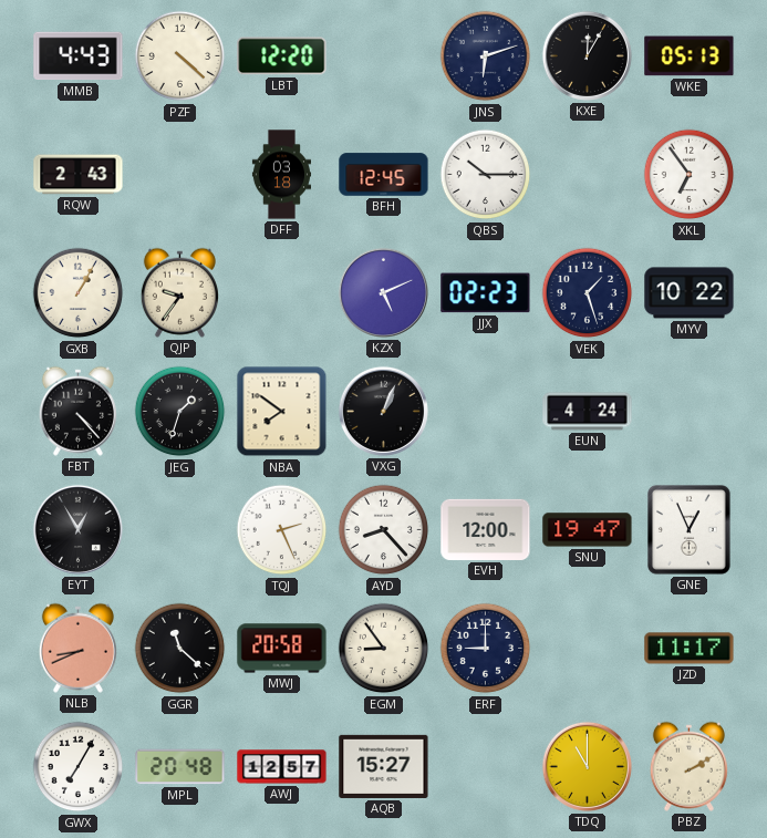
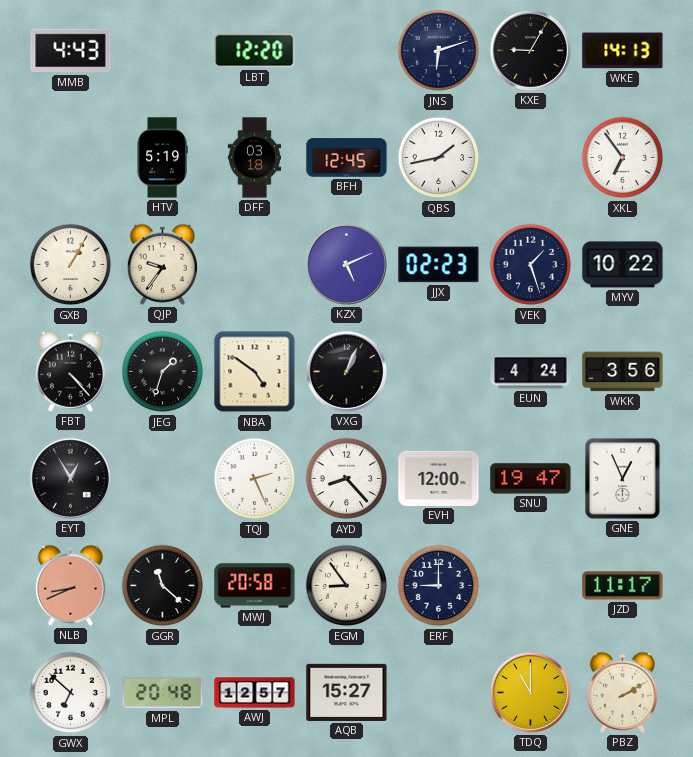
PZF: 4:22 -> none
KXE: 12:05 -> 9:05
WKE: 05:13 -> 14:13
RQW: 2:43 -> none
HTV: none -> 5:19
QBS: 10:15 -> 1:43
NBA: 7:51 -> 4:51
WKK: none -> 3:56
GWX: 7:05 -> 6:52
